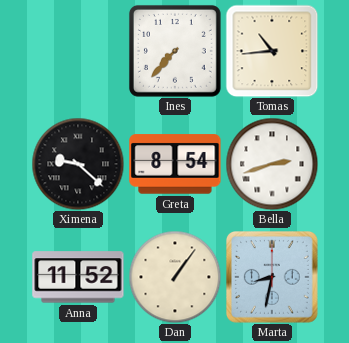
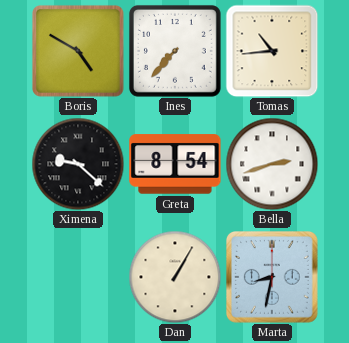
Boris: none -> 4:50
Anna: 11:52 -> none
Dan: 1:06 -> 1:05
